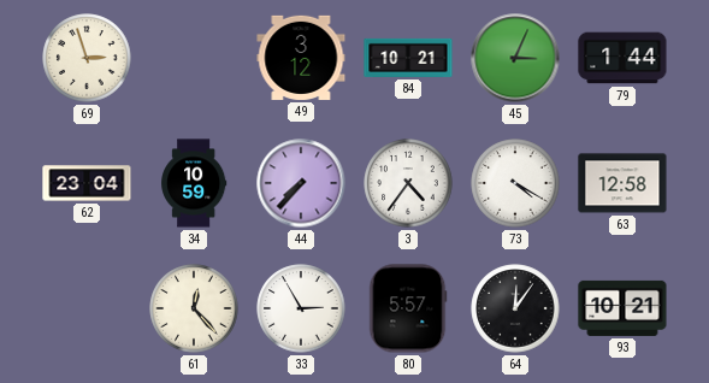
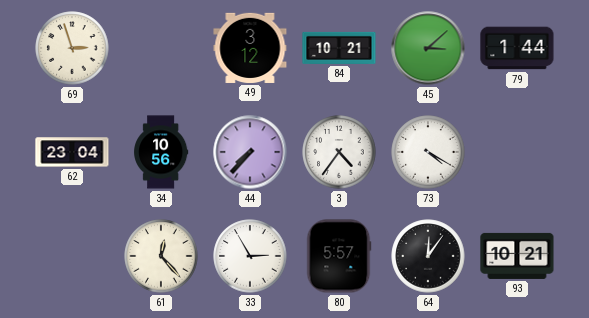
45: 3:04 -> 3:08
34: 10:59 -> 10:56
63: 12:58 -> none
